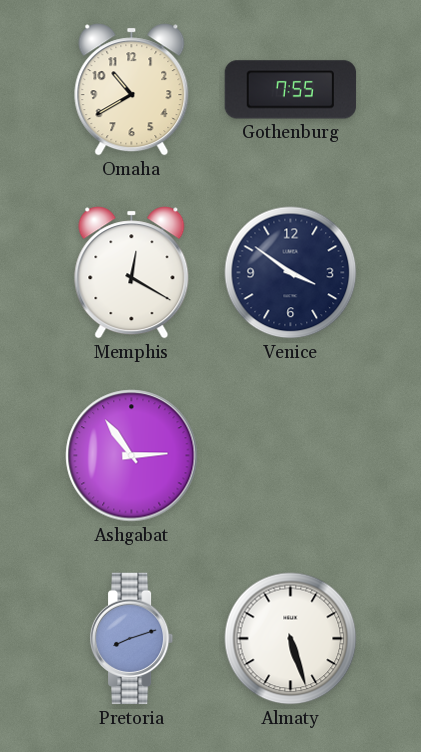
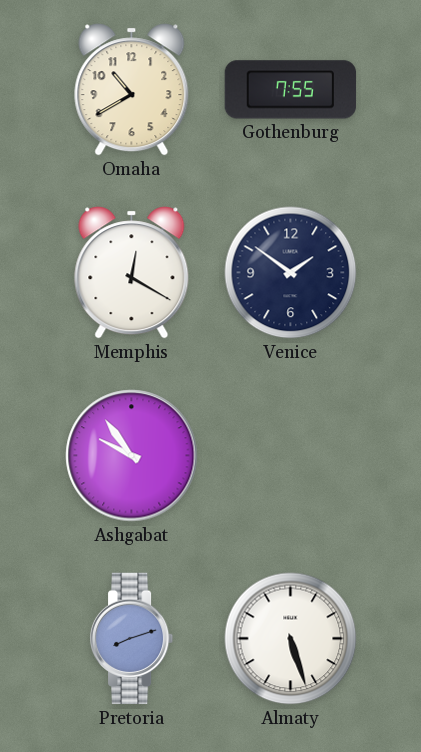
Venice: 3:51 -> 1:51
Ashgabat: 2:54 -> 9:54
